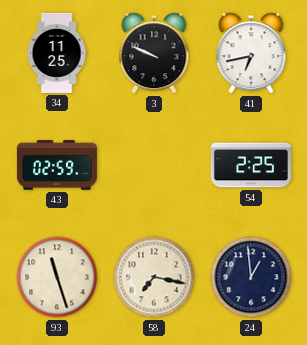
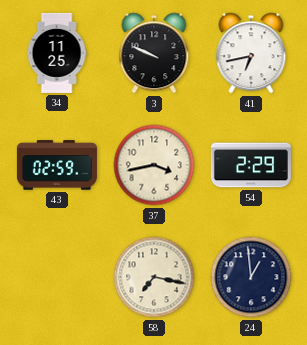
37: none -> 3:43
54: 2:25 -> 2:29
93: 11:27 -> none
